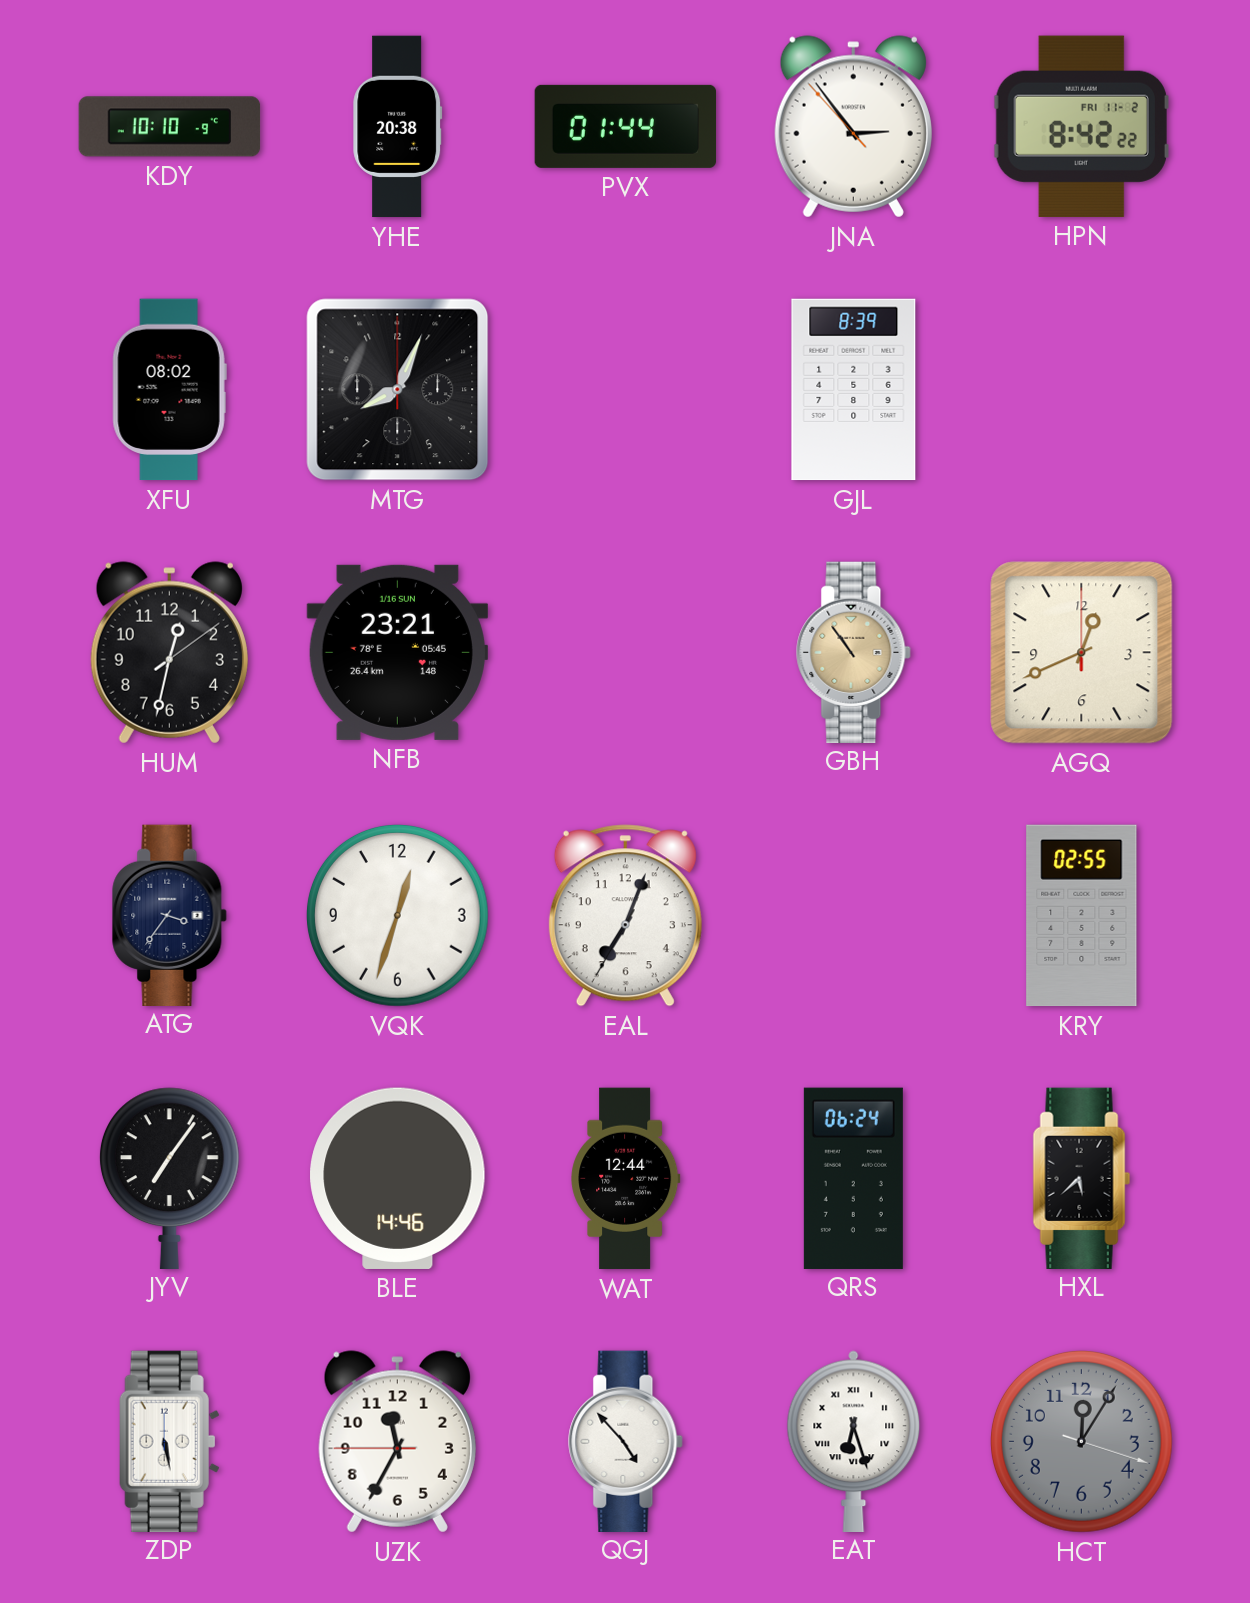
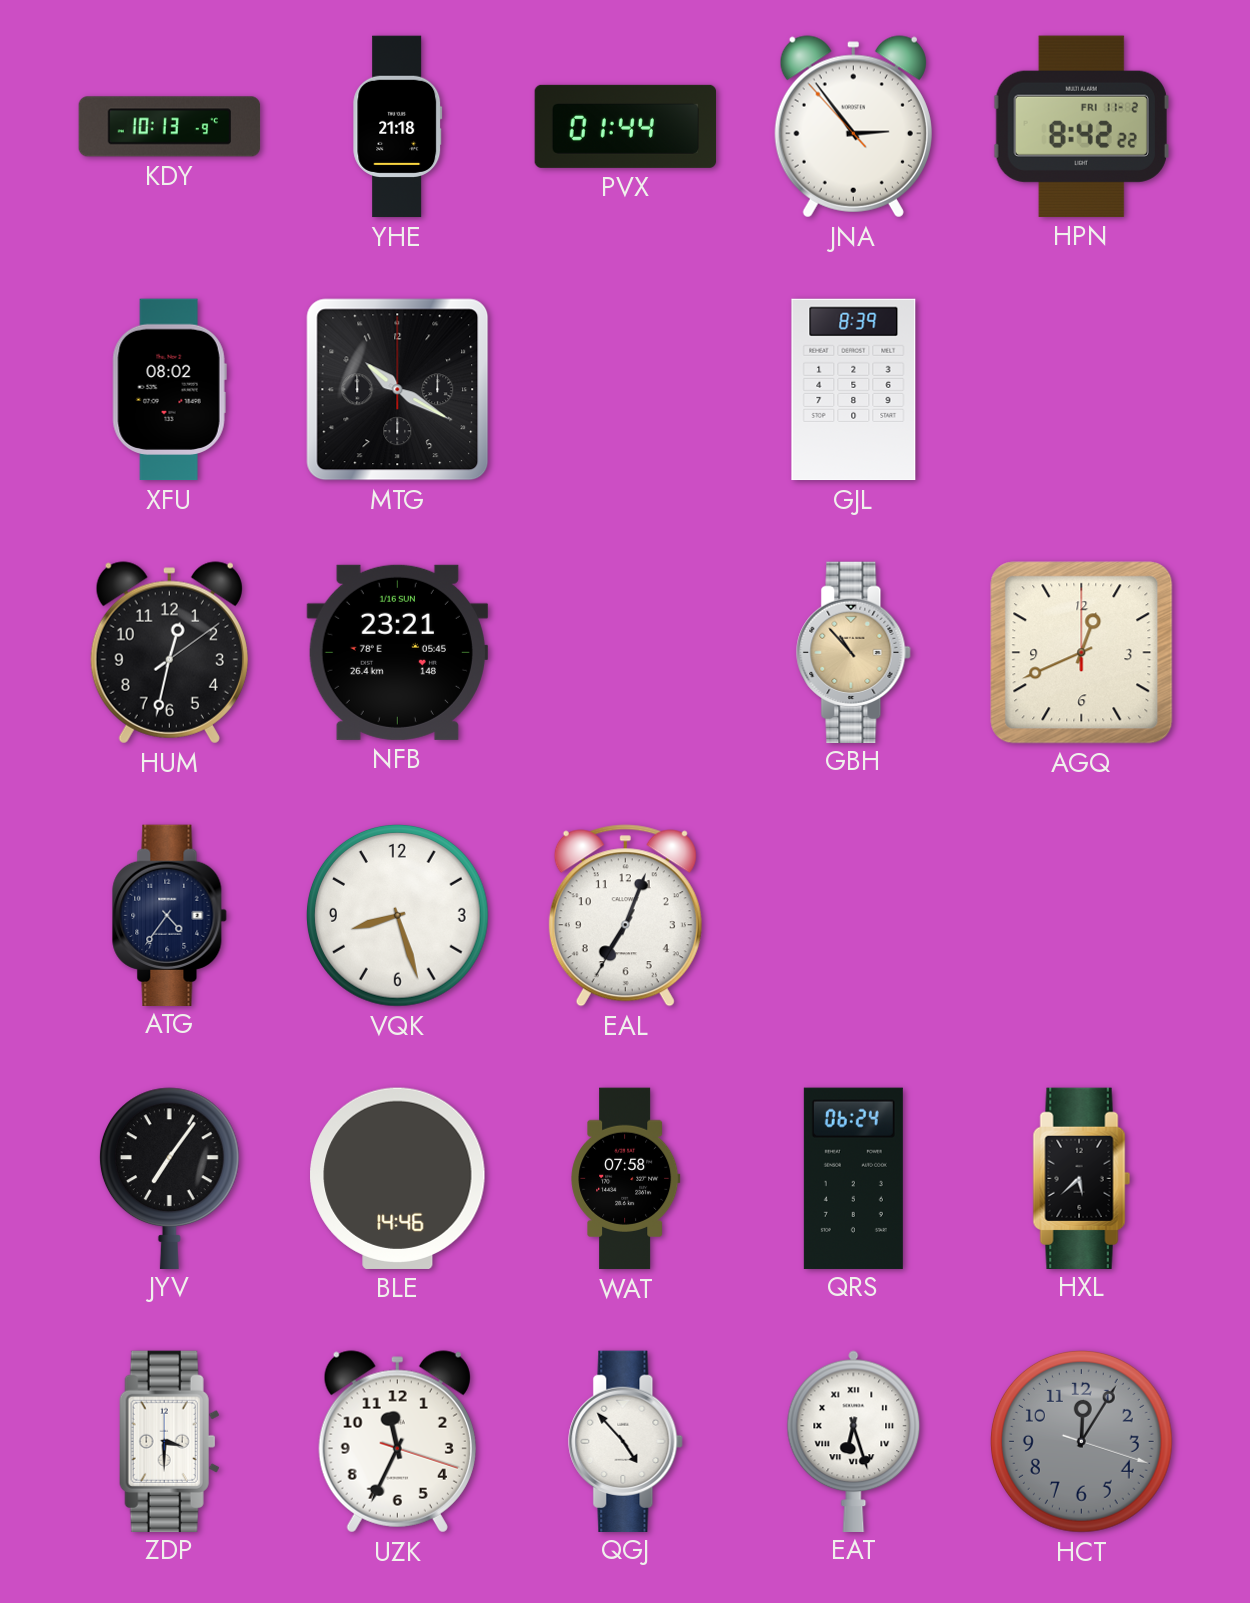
KDY: 10:10 -> 10:13
YHE: 20:38 -> 21:18
MTG: 8:04 -> 10:20
GBH: 10:54 -> 10:53
ATG: 3:36 -> 4:36
VQK: 12:33 -> 8:27
KRY: 02:55 -> none
WAT: 12:44 -> 07:58
ZDP: 5:28 -> 3:30
UZK: 11:34:45 -> 11:34:18
